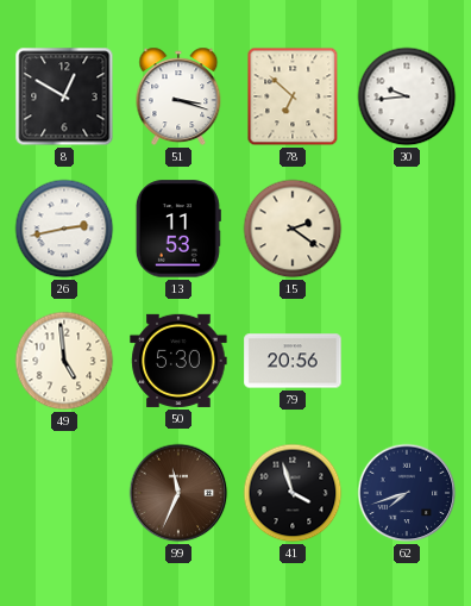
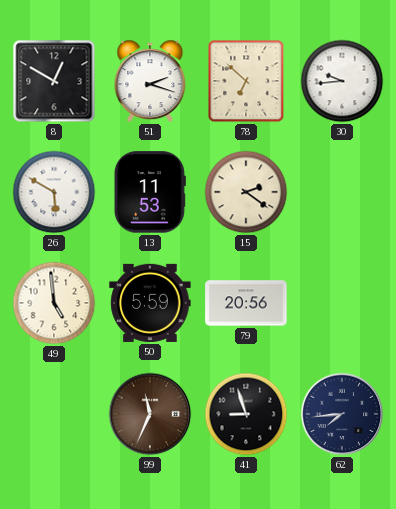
51: 3:18 -> 2:18
26: 2:43 -> 5:50
50: 5:30 -> 5:59
41: 3:57 -> 8:57
62: 7:42 -> 7:44
